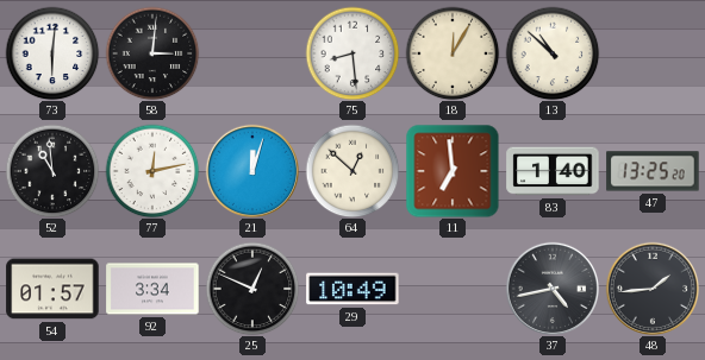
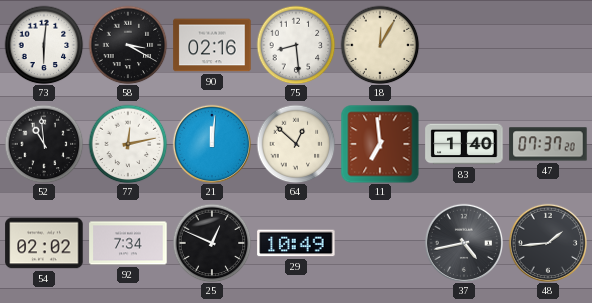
58: 3:01 -> 3:20
90: none -> 02:16
13: 10:52 -> none
21: 12:03 -> 12:01
47: 13:25 -> 07:37
54: 01:57 -> 02:02
92: 3:34 -> 7:34
